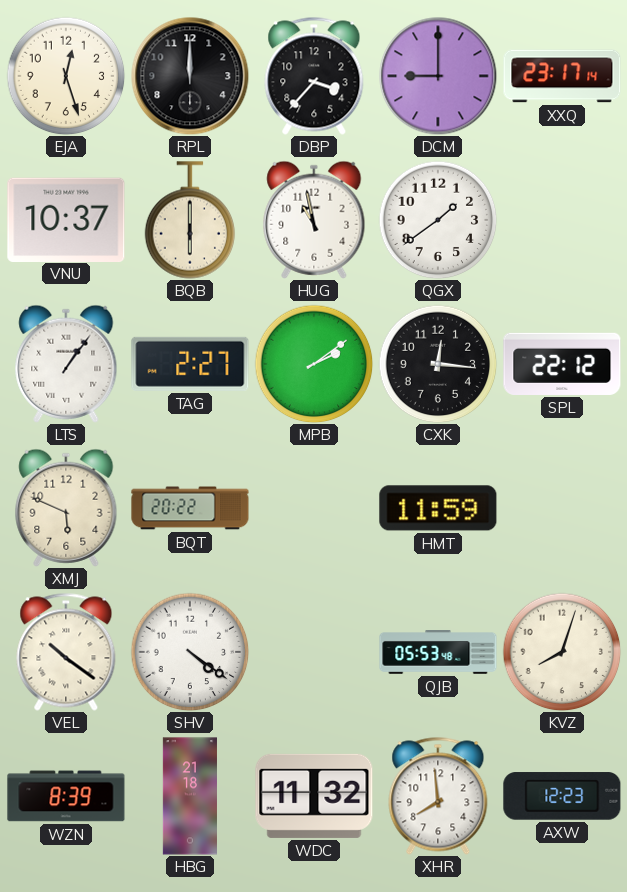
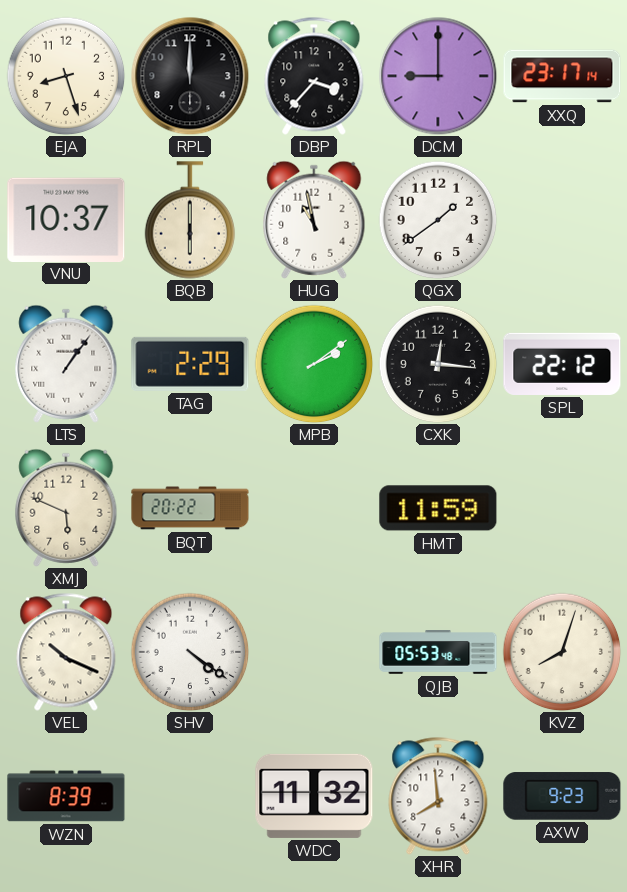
EJA: 12:27 -> 8:27
TAG: 2:27 -> 2:29
VEL: 10:21 -> 10:19
HBG: 21:18 -> none
AXW: 12:23 -> 9:23
